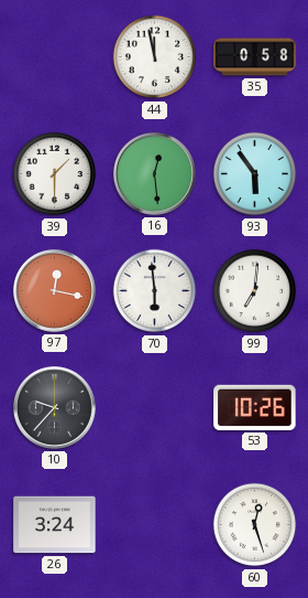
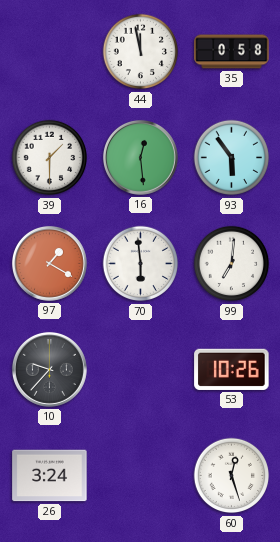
97: 12:17 -> 1:20
